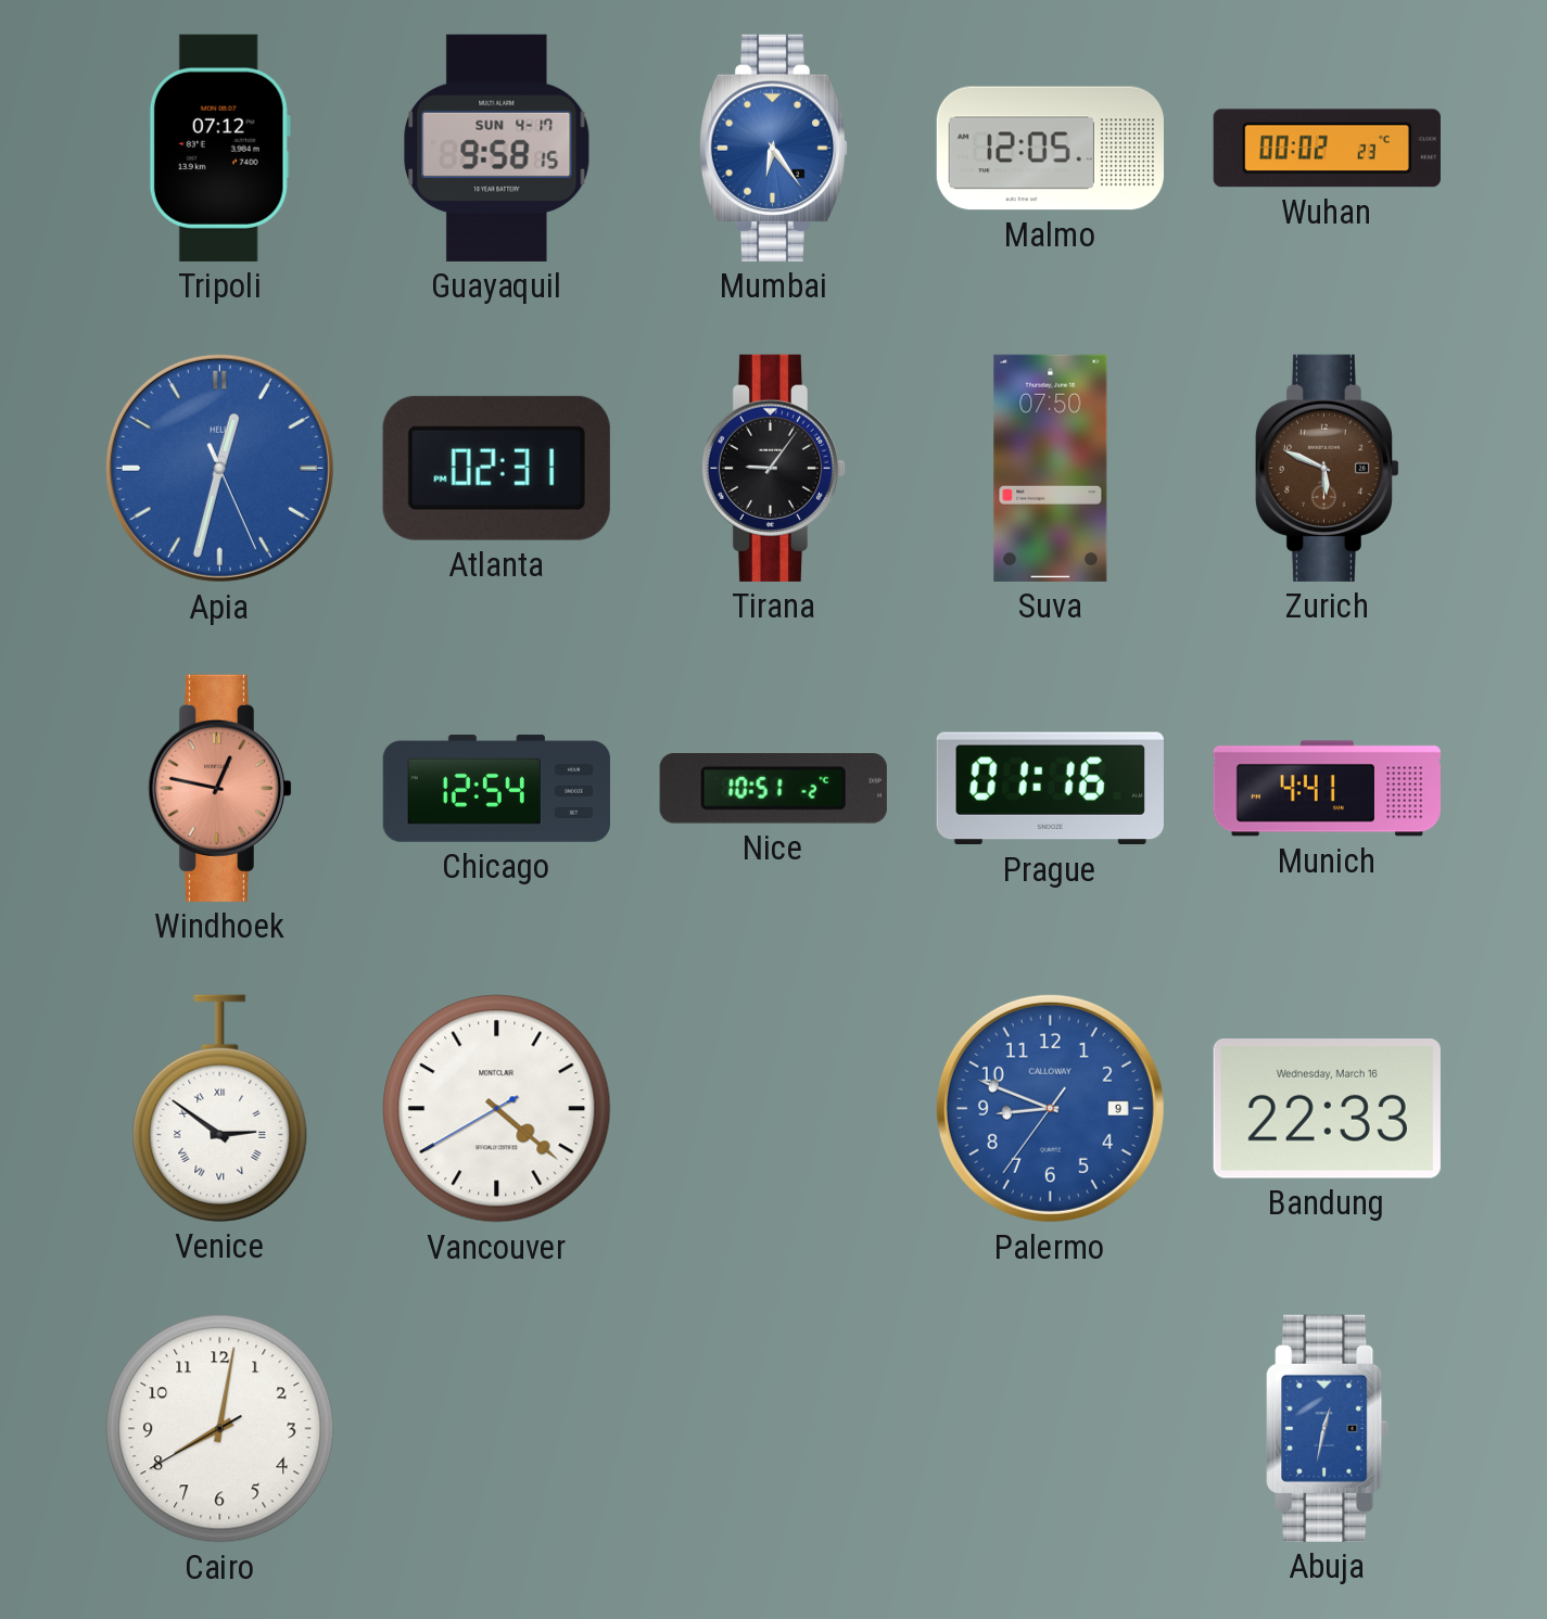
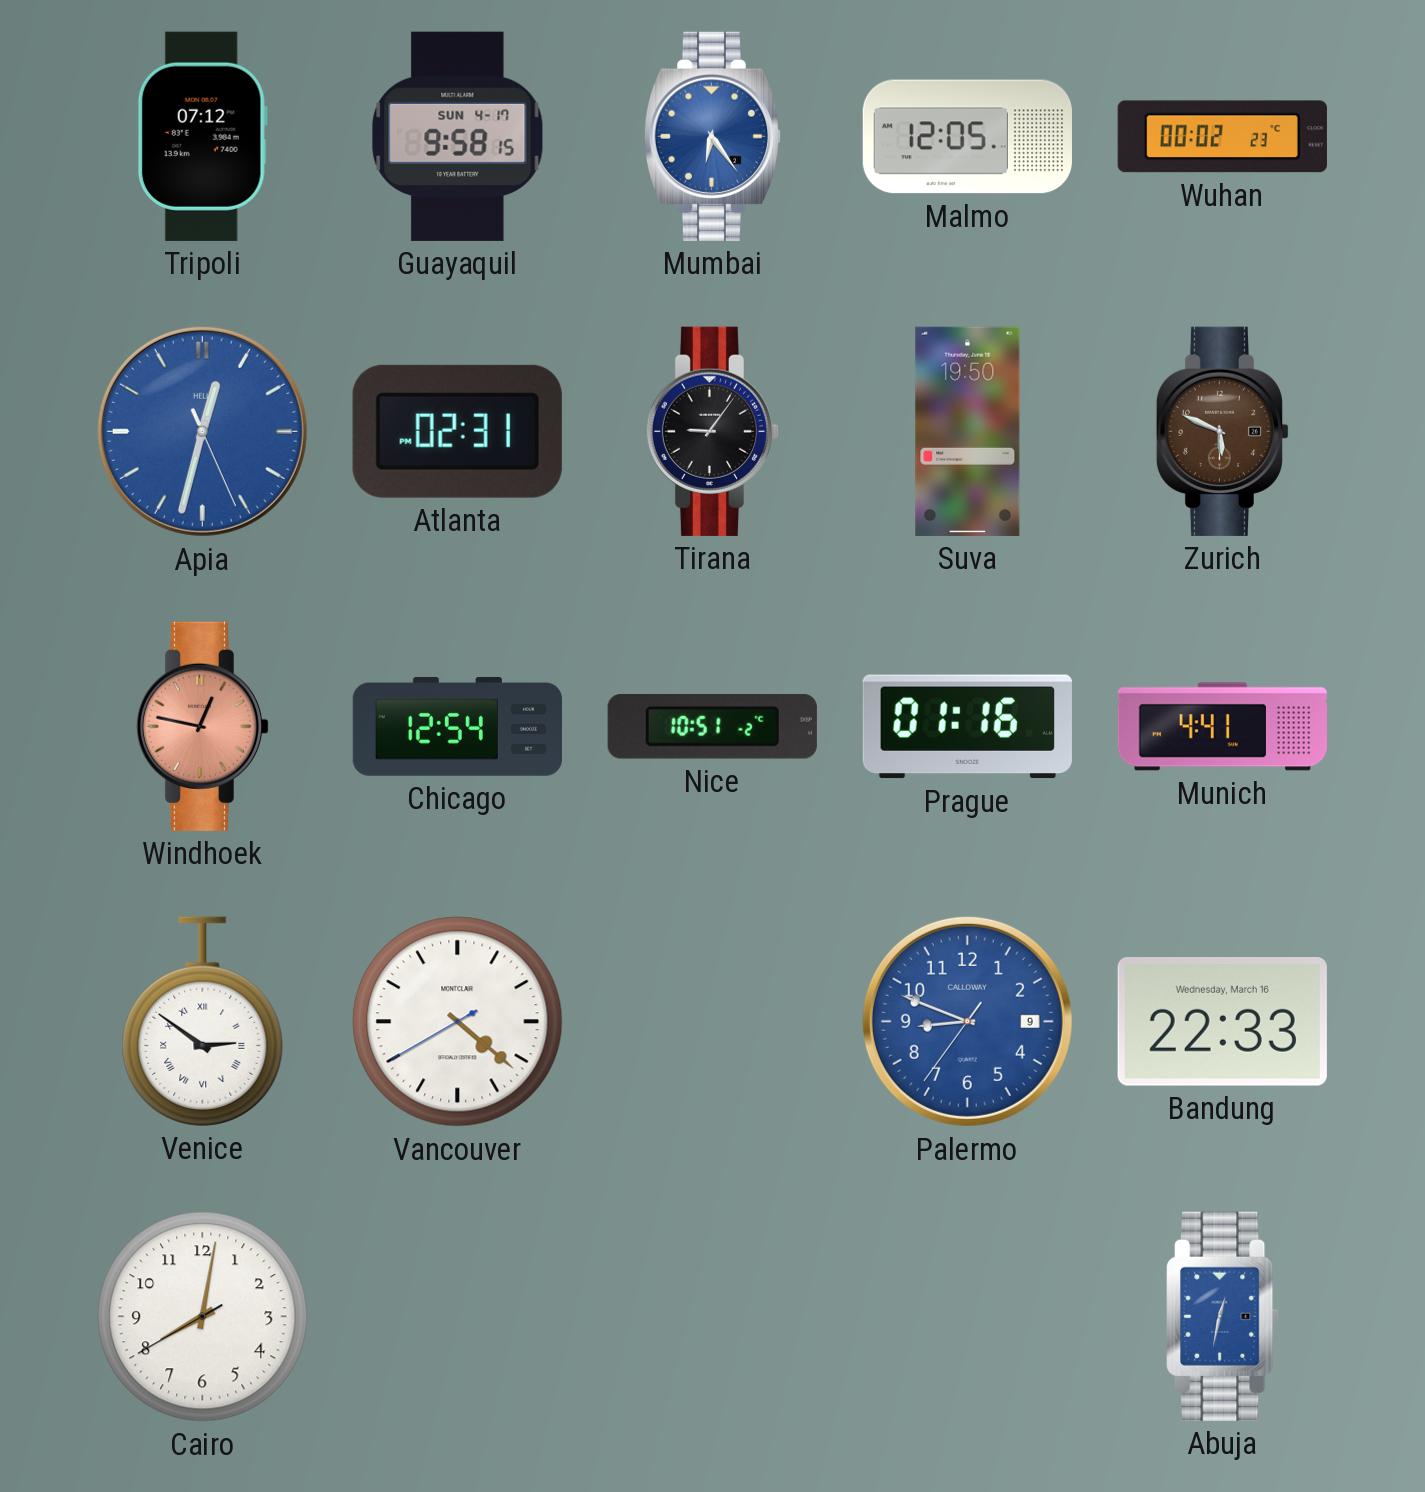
Suva: 07:50 -> 19:50
